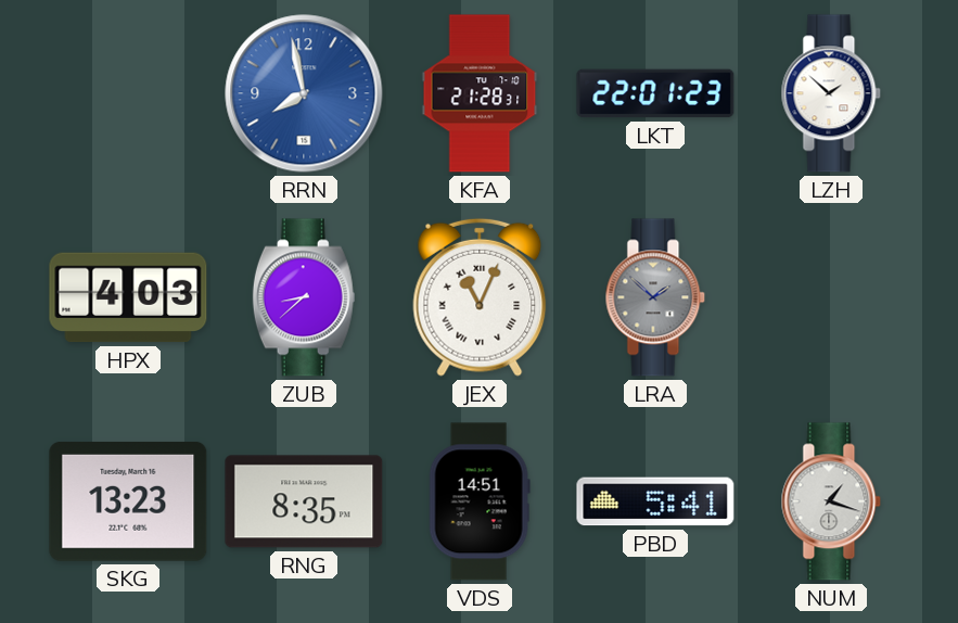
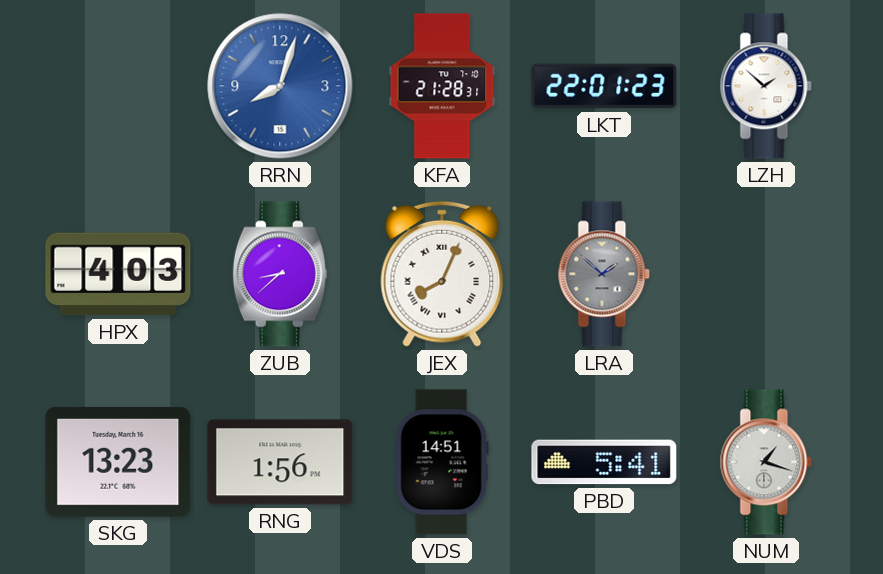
RRN: 7:58 -> 8:03
JEX: 11:04 -> 8:04
RNG: 8:35 -> 1:56
